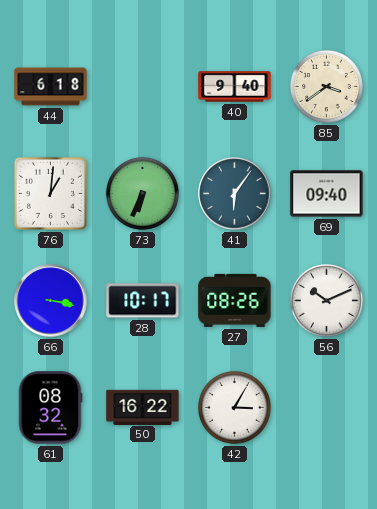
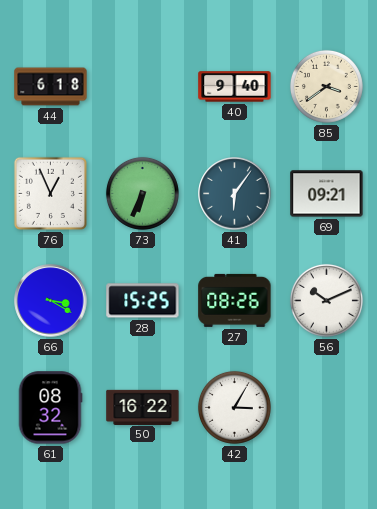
76: 1:01 -> 12:56
69: 09:40 -> 09:21
66: 3:17 -> 3:20
28: 10:17 -> 15:25
